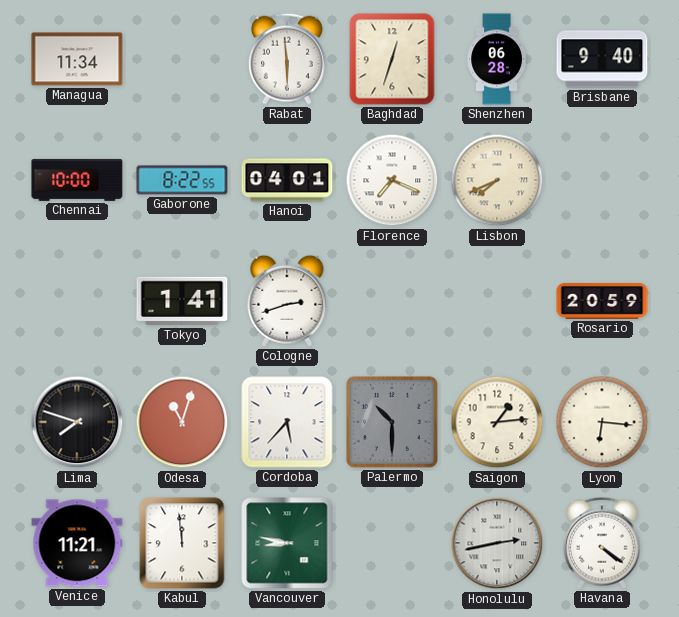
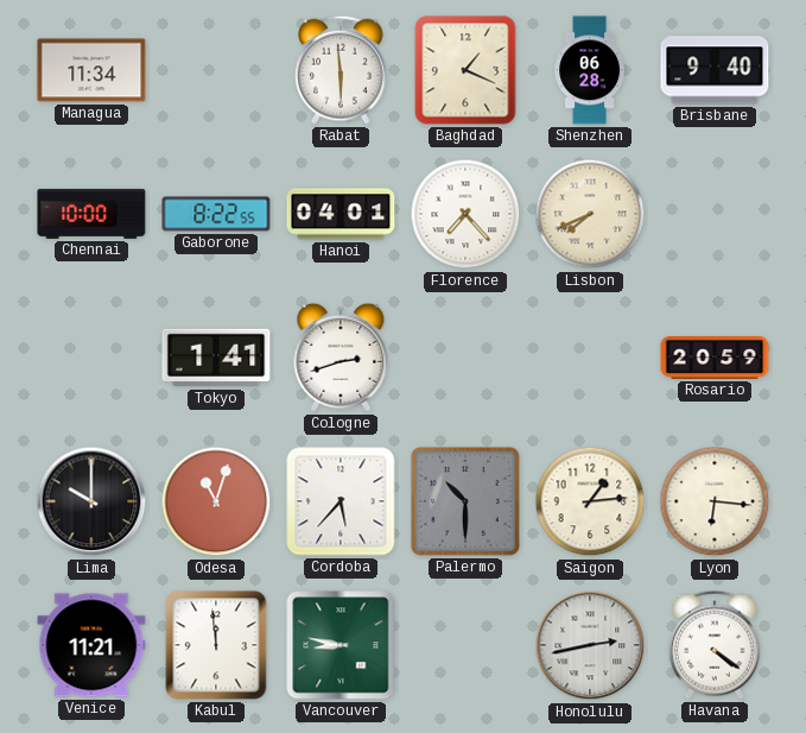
Baghdad: 12:33 -> 1:19
Florence: 7:19 -> 7:23
Lima: 7:48 -> 10:00
